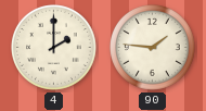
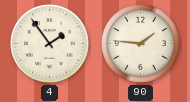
4: 2:00 -> 1:54
